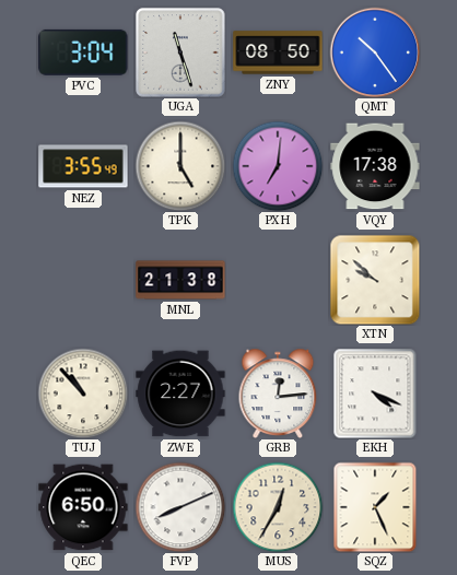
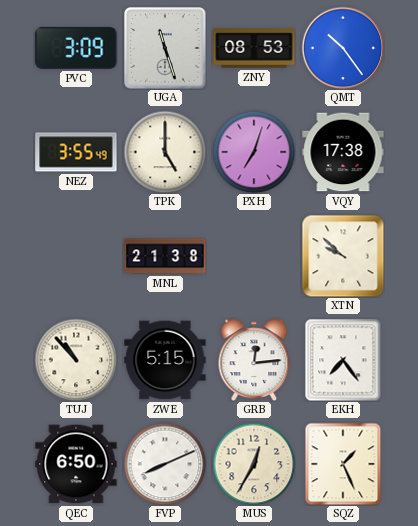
PVC: 3:04 -> 3:09
ZNY: 08:50 -> 08:53
PXH: 7:01 -> 7:03
ZWE: 2:27 -> 5:15
EKH: 4:19 -> 7:24
